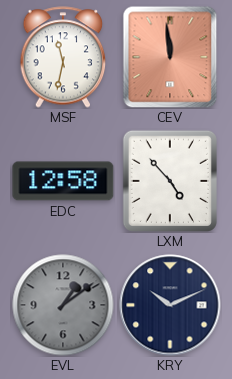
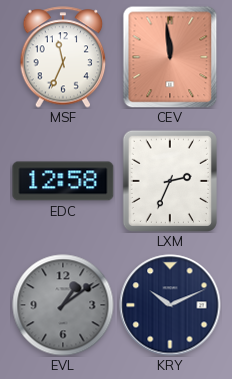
MSF: 11:32 -> 11:34
LXM: 4:53 -> 2:34
